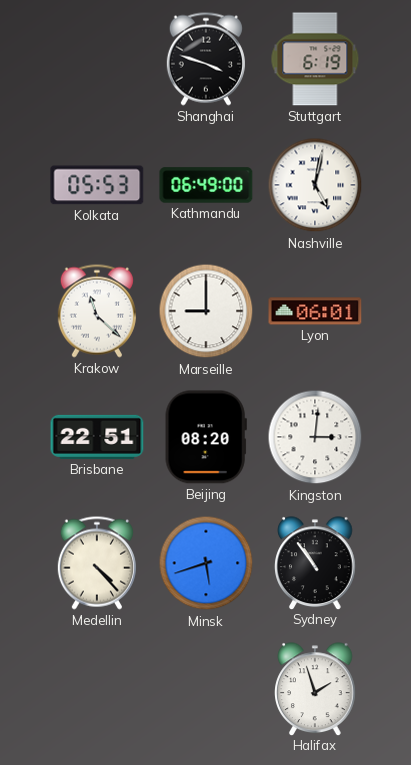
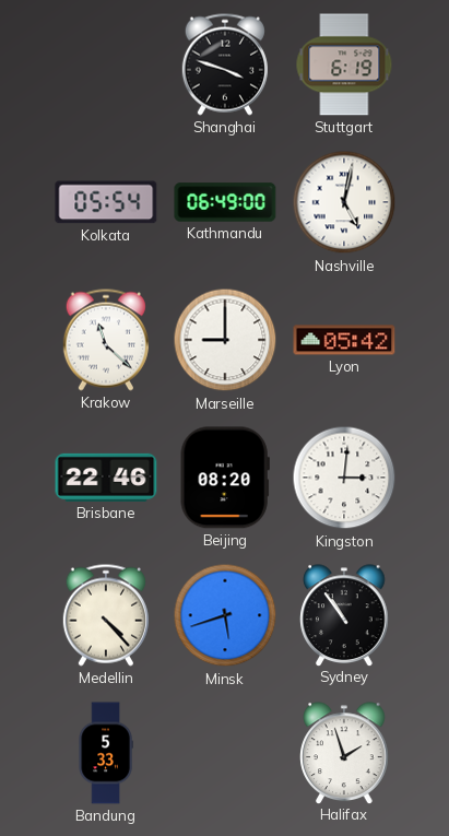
Kolkata: 05:53 -> 05:54
Lyon: 06:01 -> 05:42
Brisbane: 22:51 -> 22:46
Bandung: none -> 5:33
